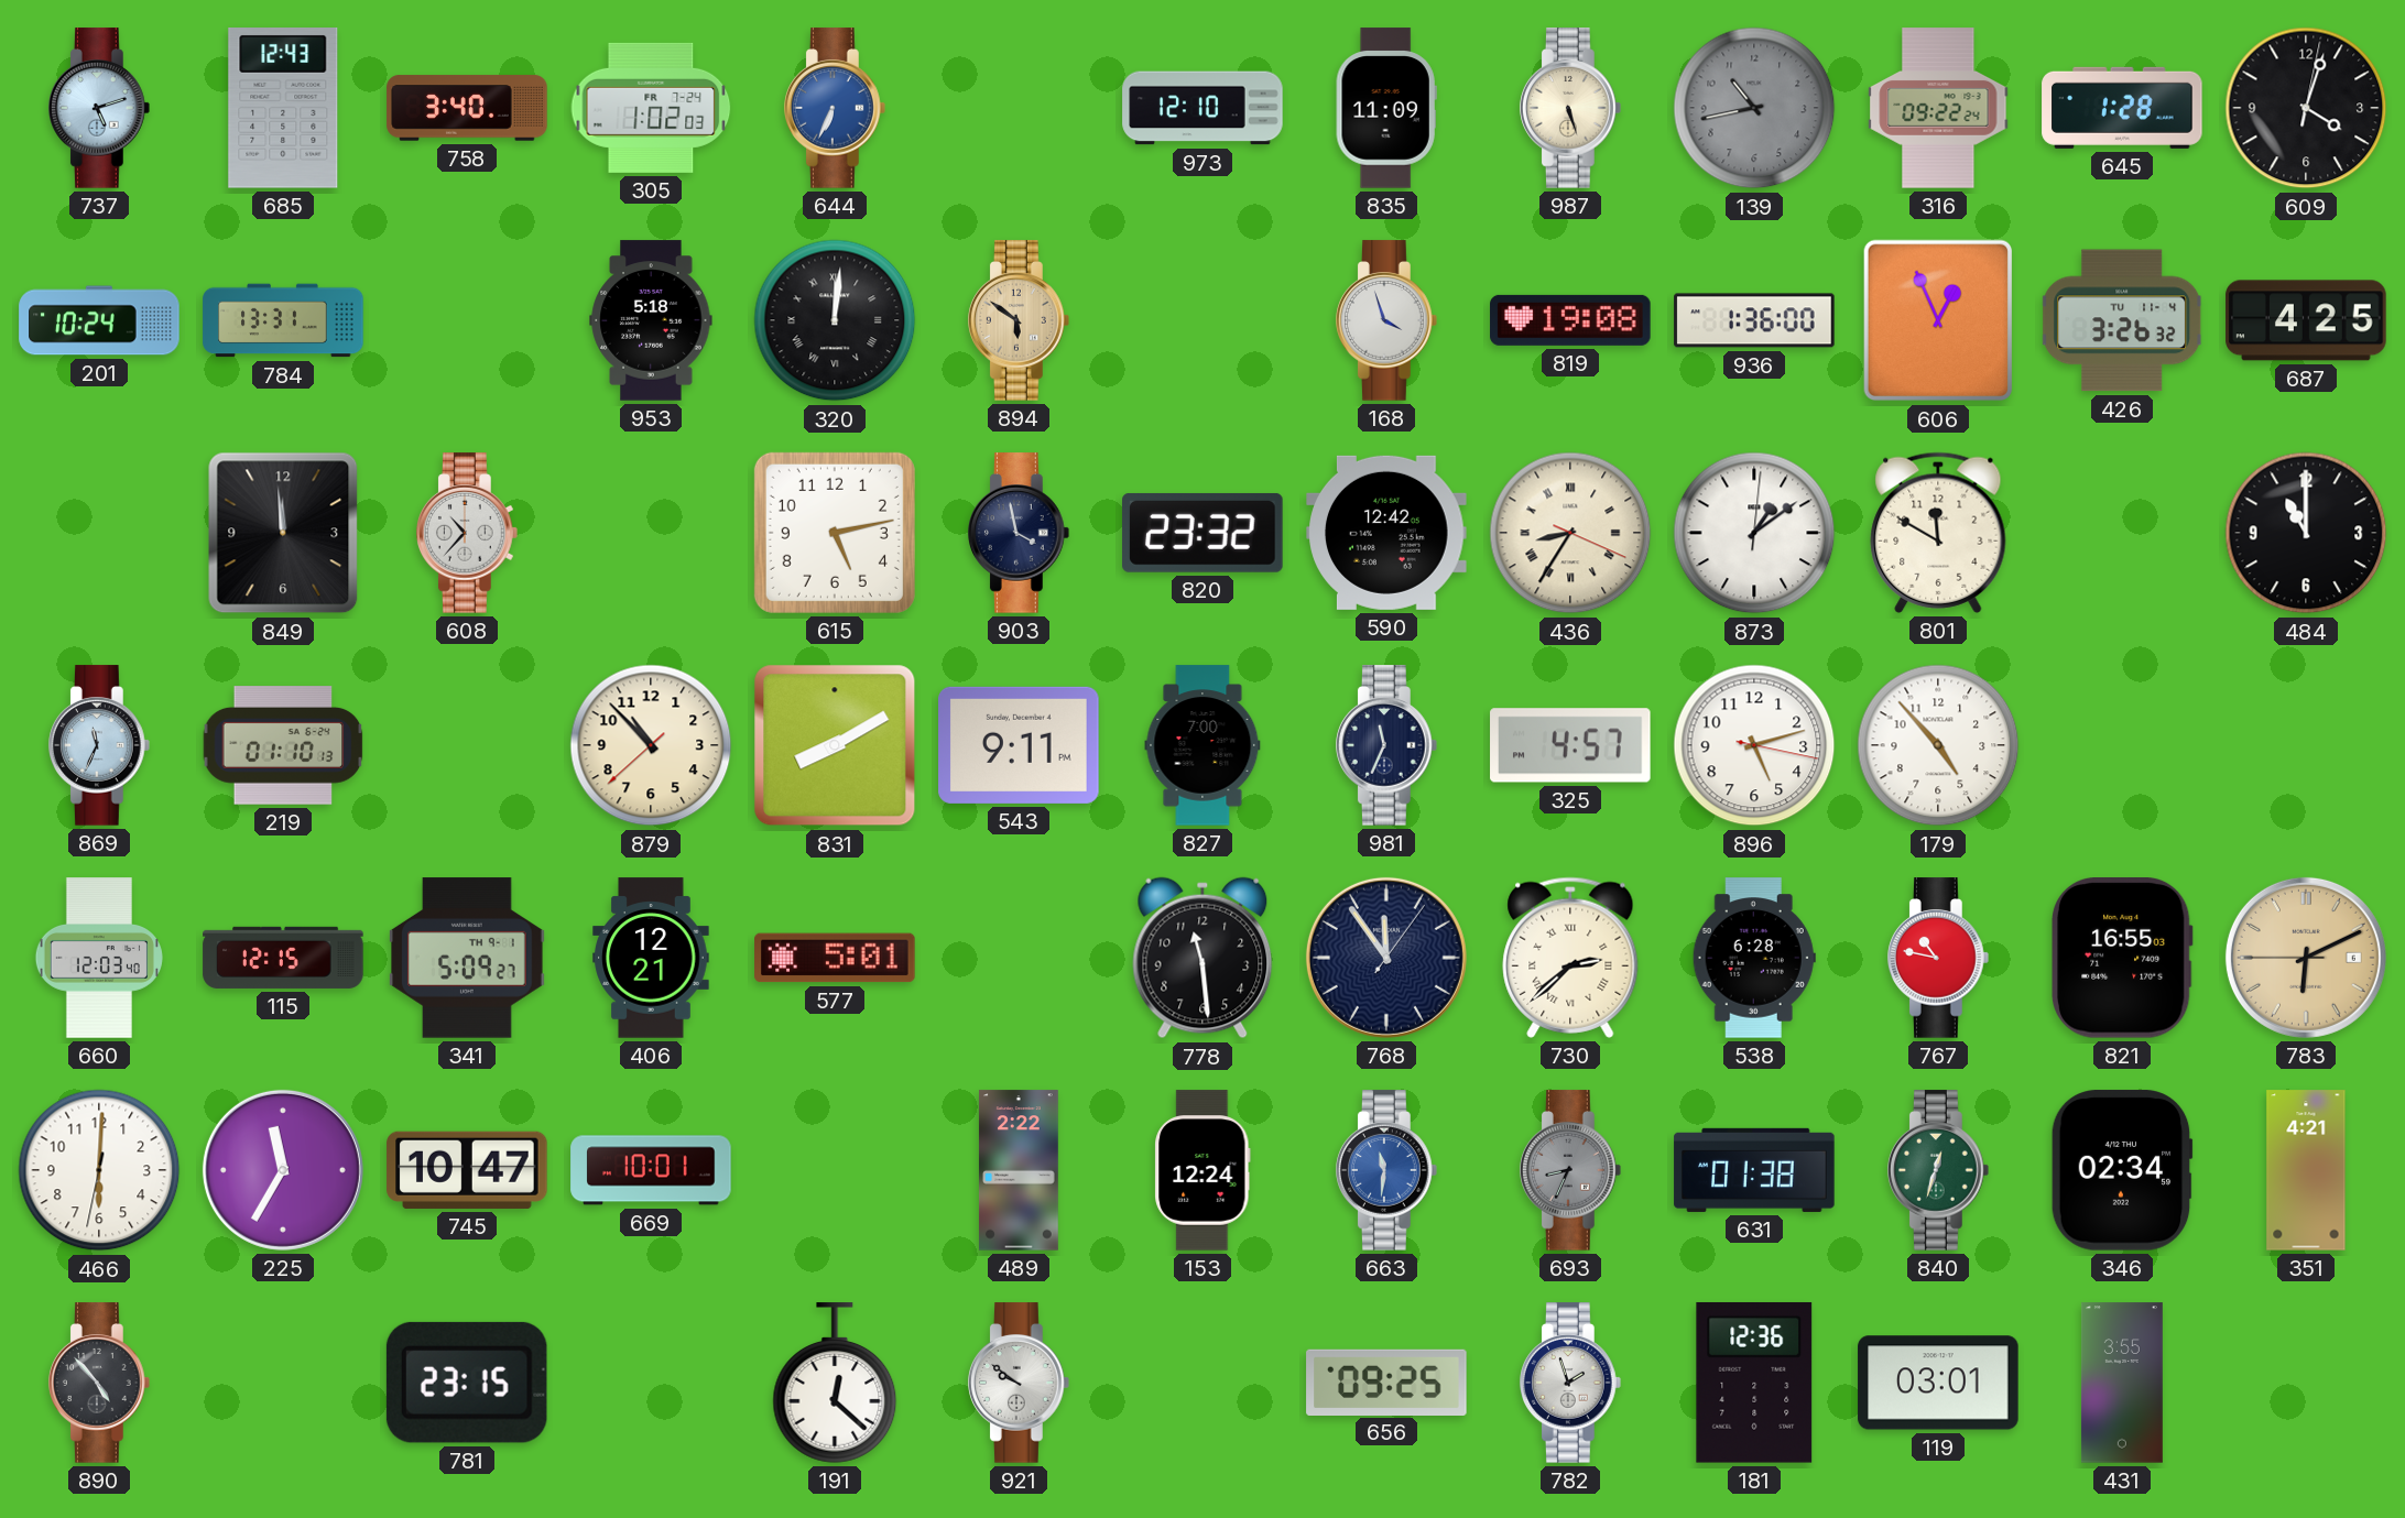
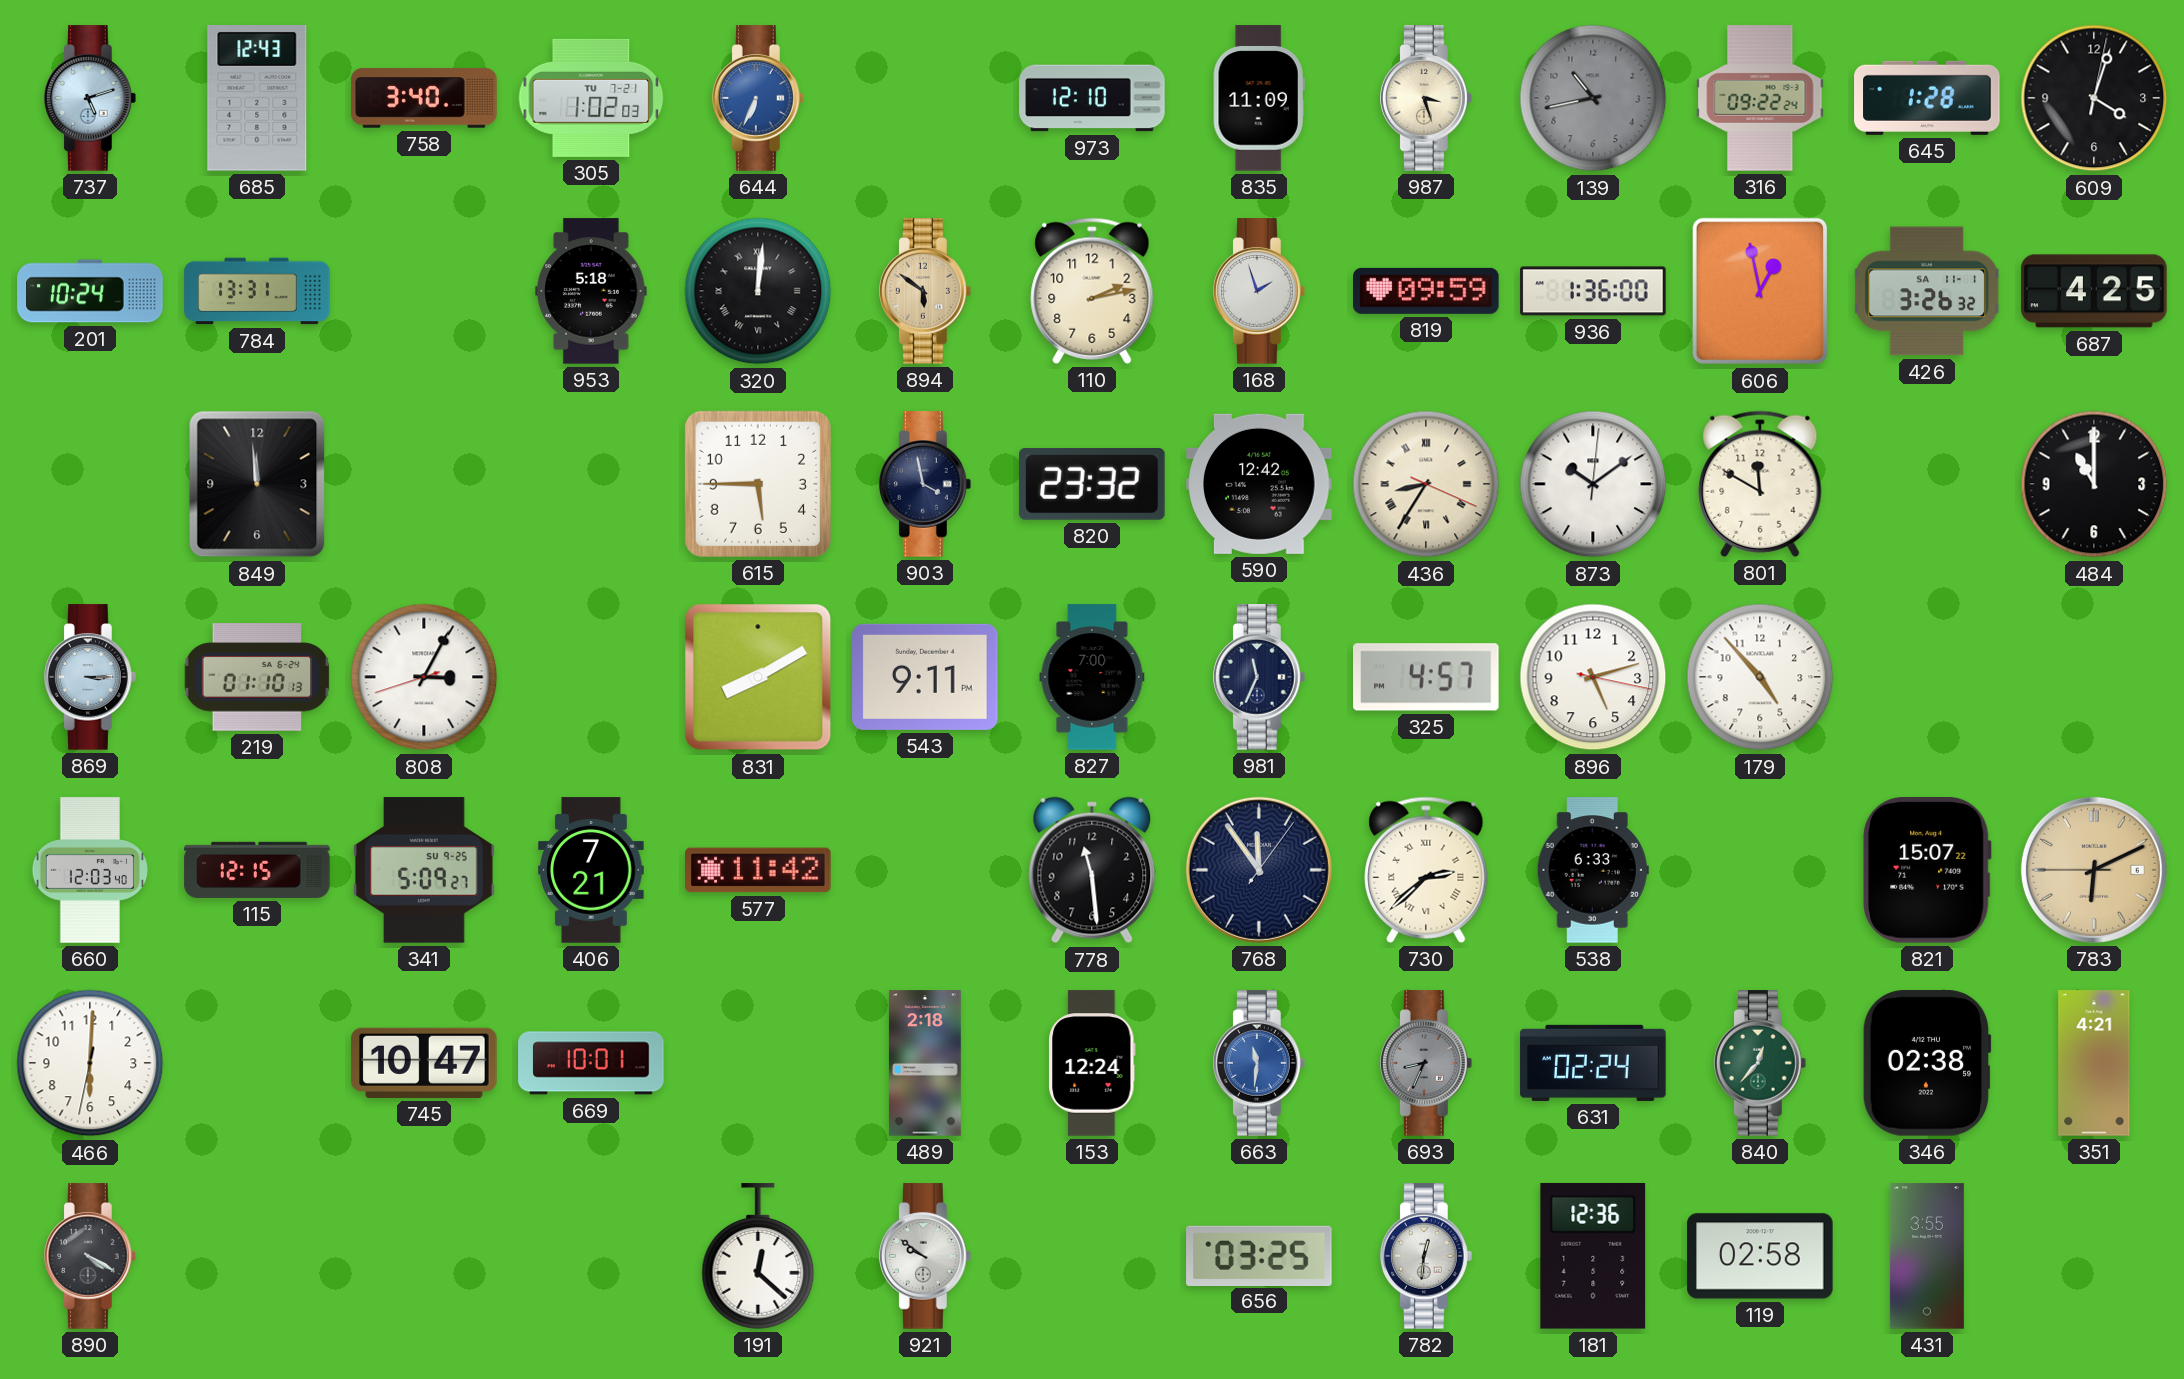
305 date: FR 7-24 -> TU 7-21
987: 5:27 -> 3:27
110: none -> 2:13
168: 3:57 -> 1:57
819: 19:08 -> 09:59
606: 12:56 -> 12:58
426 date: TU 11-4 -> SA 11-1
608: 10:37 -> none
615: 5:13 -> 5:45
873: 1:09 -> 10:09
869: 11:34 -> 3:15
808: none -> 3:04
879: 10:52 -> none
341 date: TH 9-1 -> SU 9-25
406: 12:21 -> 7:21
577: 5:01 -> 11:42
538: 6:28 -> 6:33
767: 10:47 -> none
821: 16:55 -> 15:07
225: 11:35 -> none
489: 2:22 -> 2:18
631: 01:38 -> 02:24
840: 12:33 -> 12:37
346: 02:34 -> 02:38
890: 4:53 -> 4:20
781: 23:15 -> none
656: 09:25 -> 03:25
782: 1:57 -> 12:31
119: 03:01 -> 02:58
